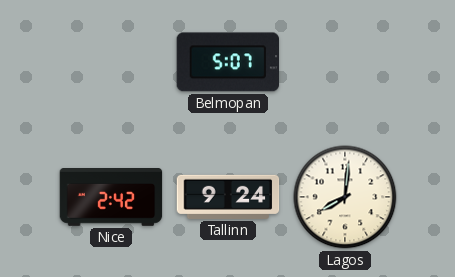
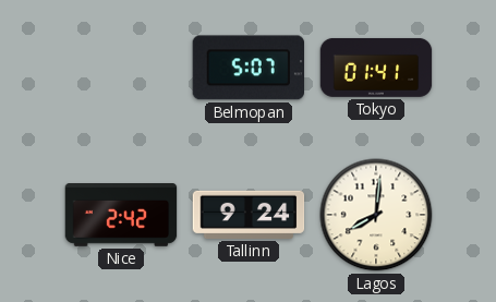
Tokyo: none -> 01:41
